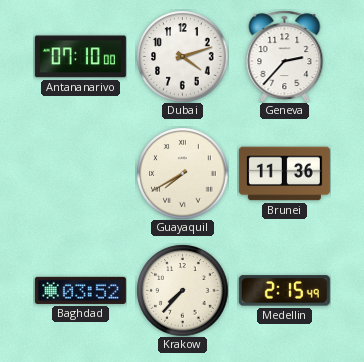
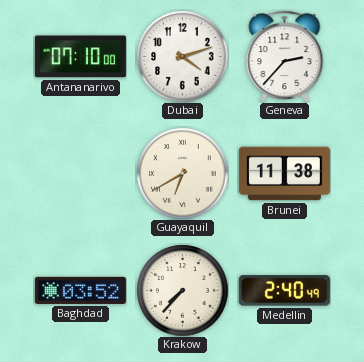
Guayaquil: 7:40 -> 6:40
Brunei: 11:36 -> 11:38
Medellin: 2:15 -> 2:40
